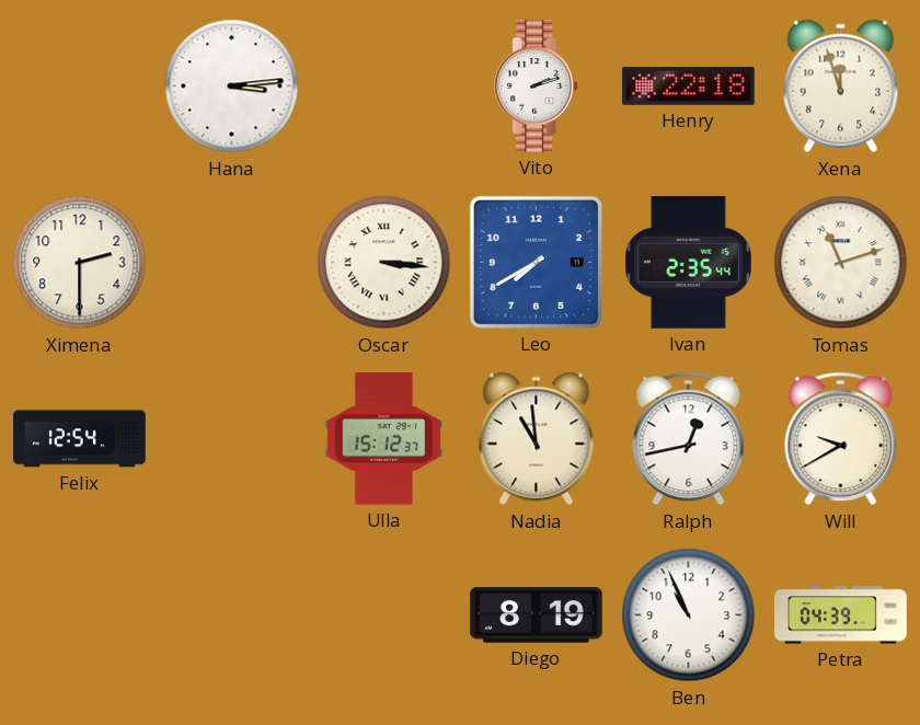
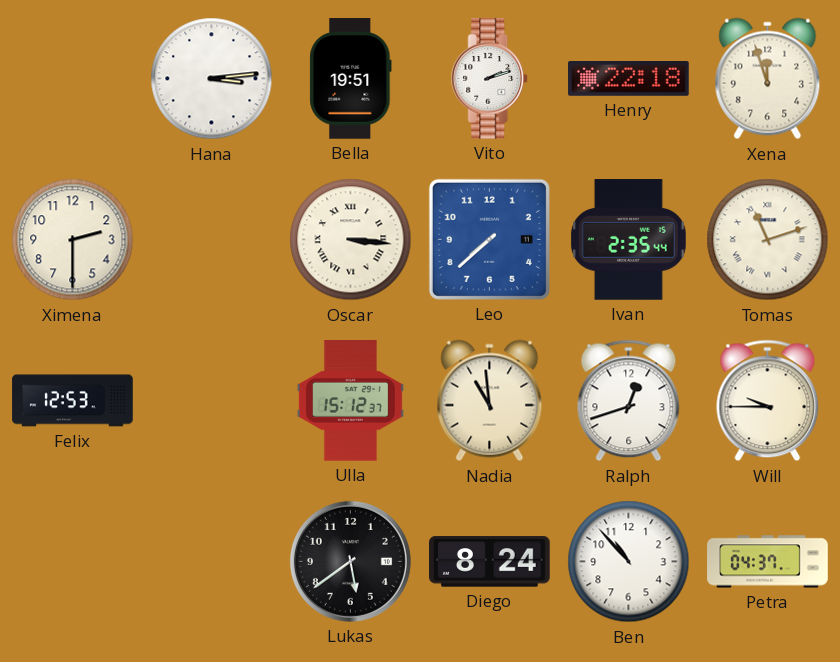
Bella: none -> 19:51
Leo: 7:40 -> 7:38
Felix: 12:54 -> 12:53
Ralph: 12:43 -> 12:42
Will: 9:40 -> 9:45
Lukas: none -> 5:39
Diego: 8:19 -> 8:24
Ben: 10:56 -> 10:53
Petra: 04:39 -> 04:37
